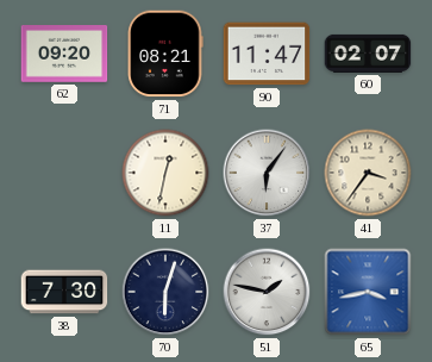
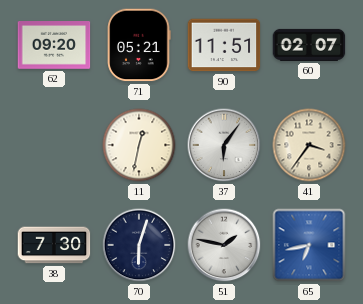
71: 08:21 -> 05:21
90: 11:47 -> 11:51
65: 3:43 -> 6:43
